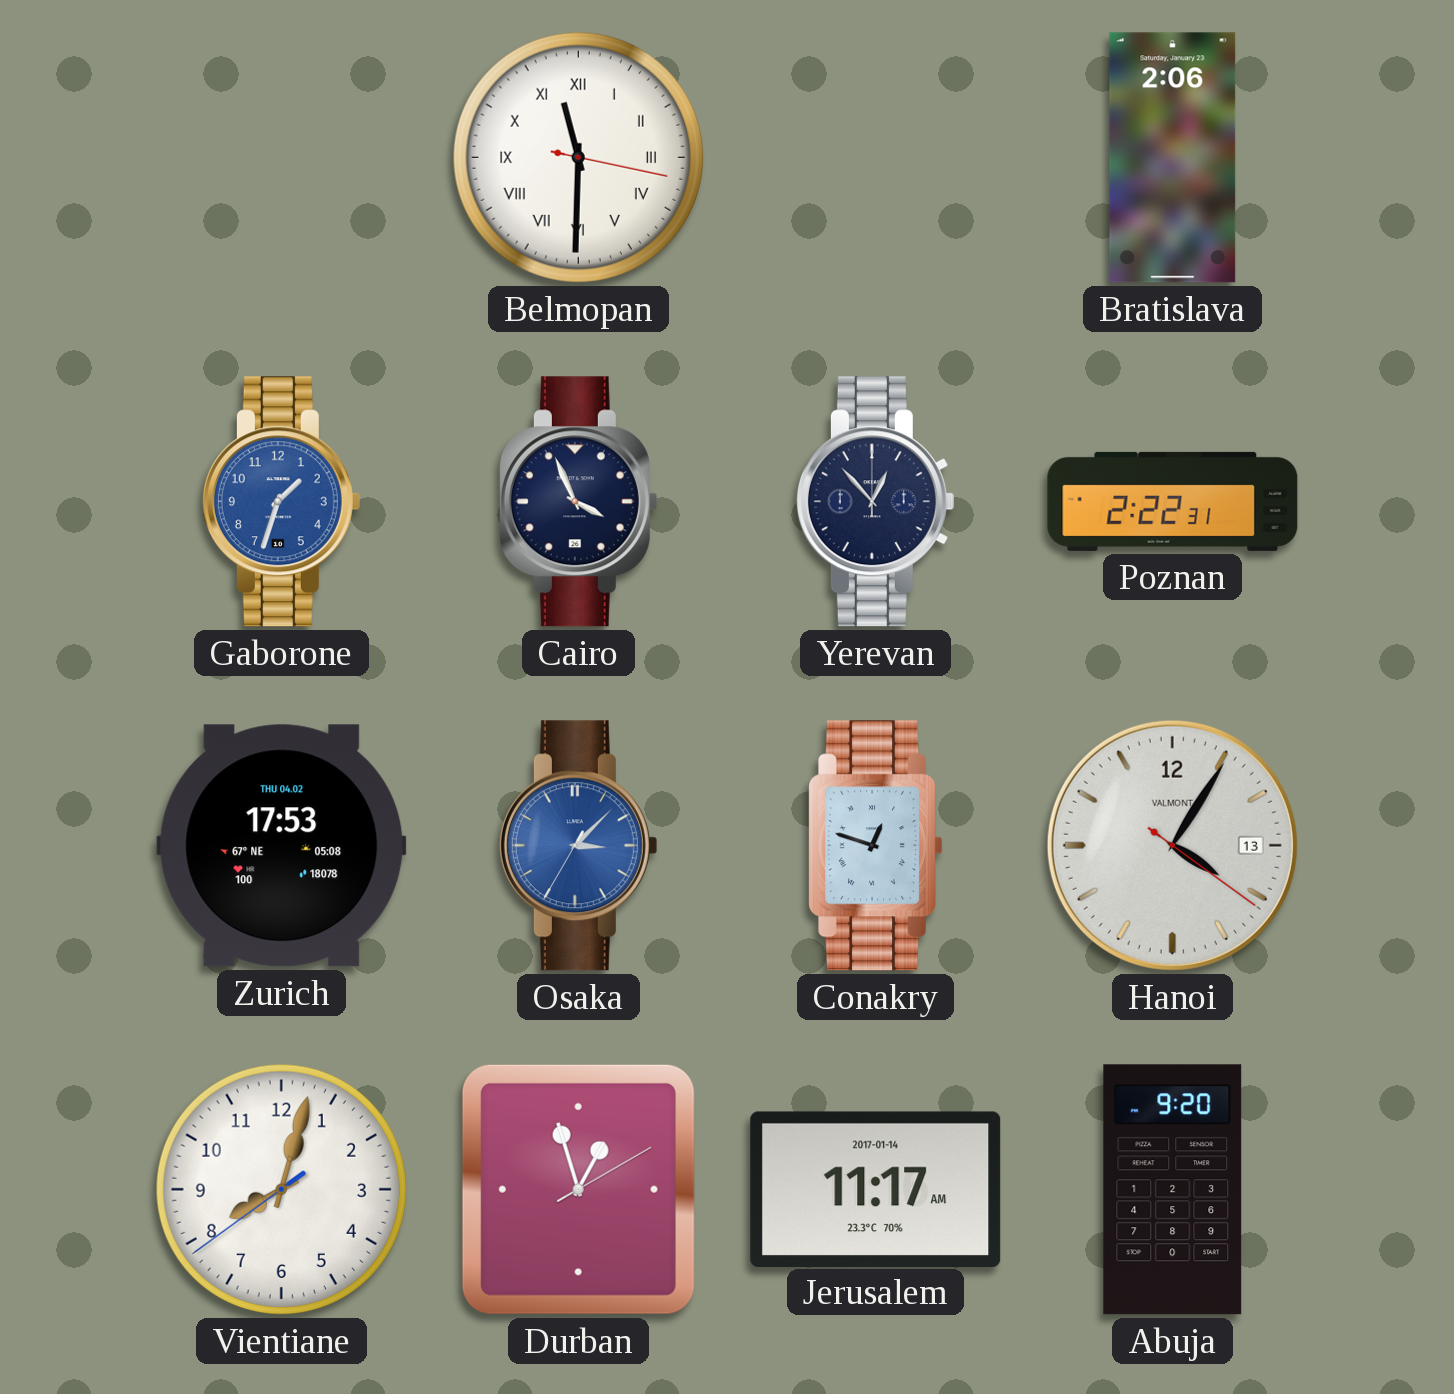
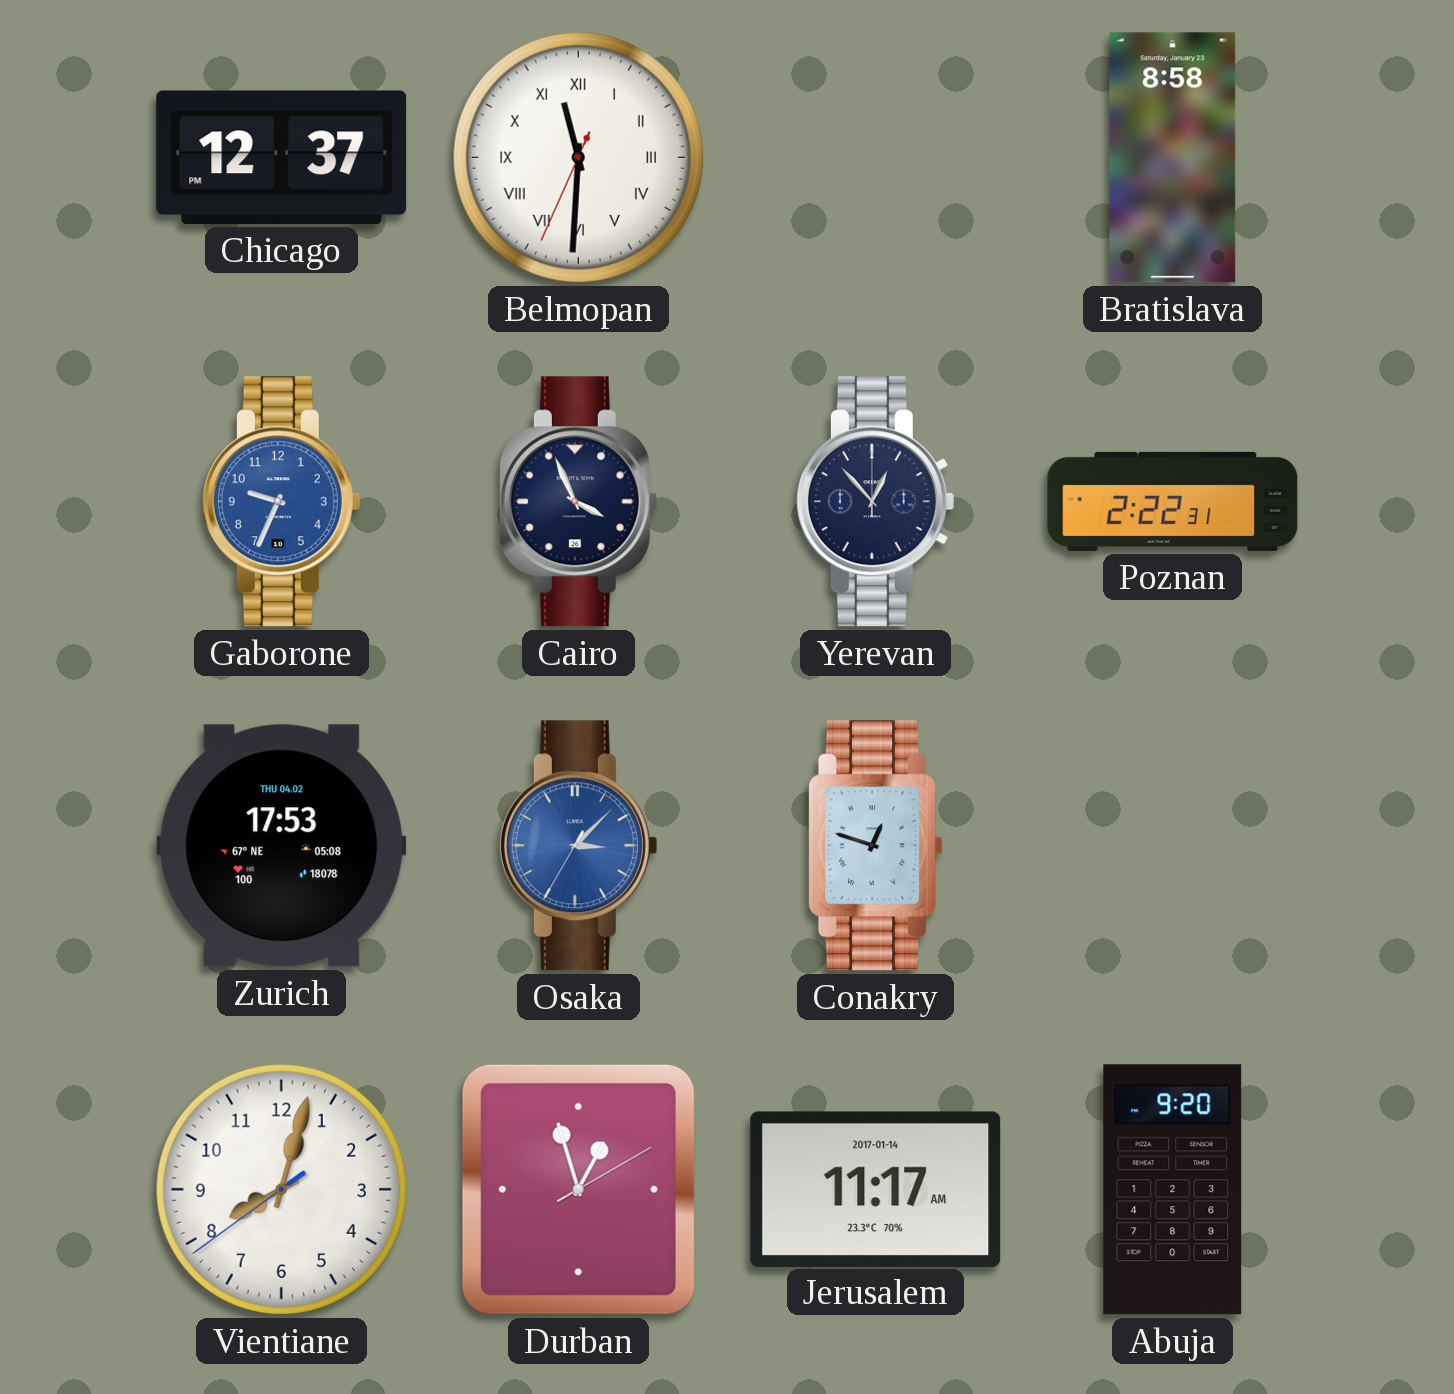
Chicago: none -> 12:37
Belmopan: 11:30:17 -> 11:30:34
Bratislava: 2:06 -> 8:58
Gaborone: 1:33 -> 9:34
Hanoi: 4:05 -> none
